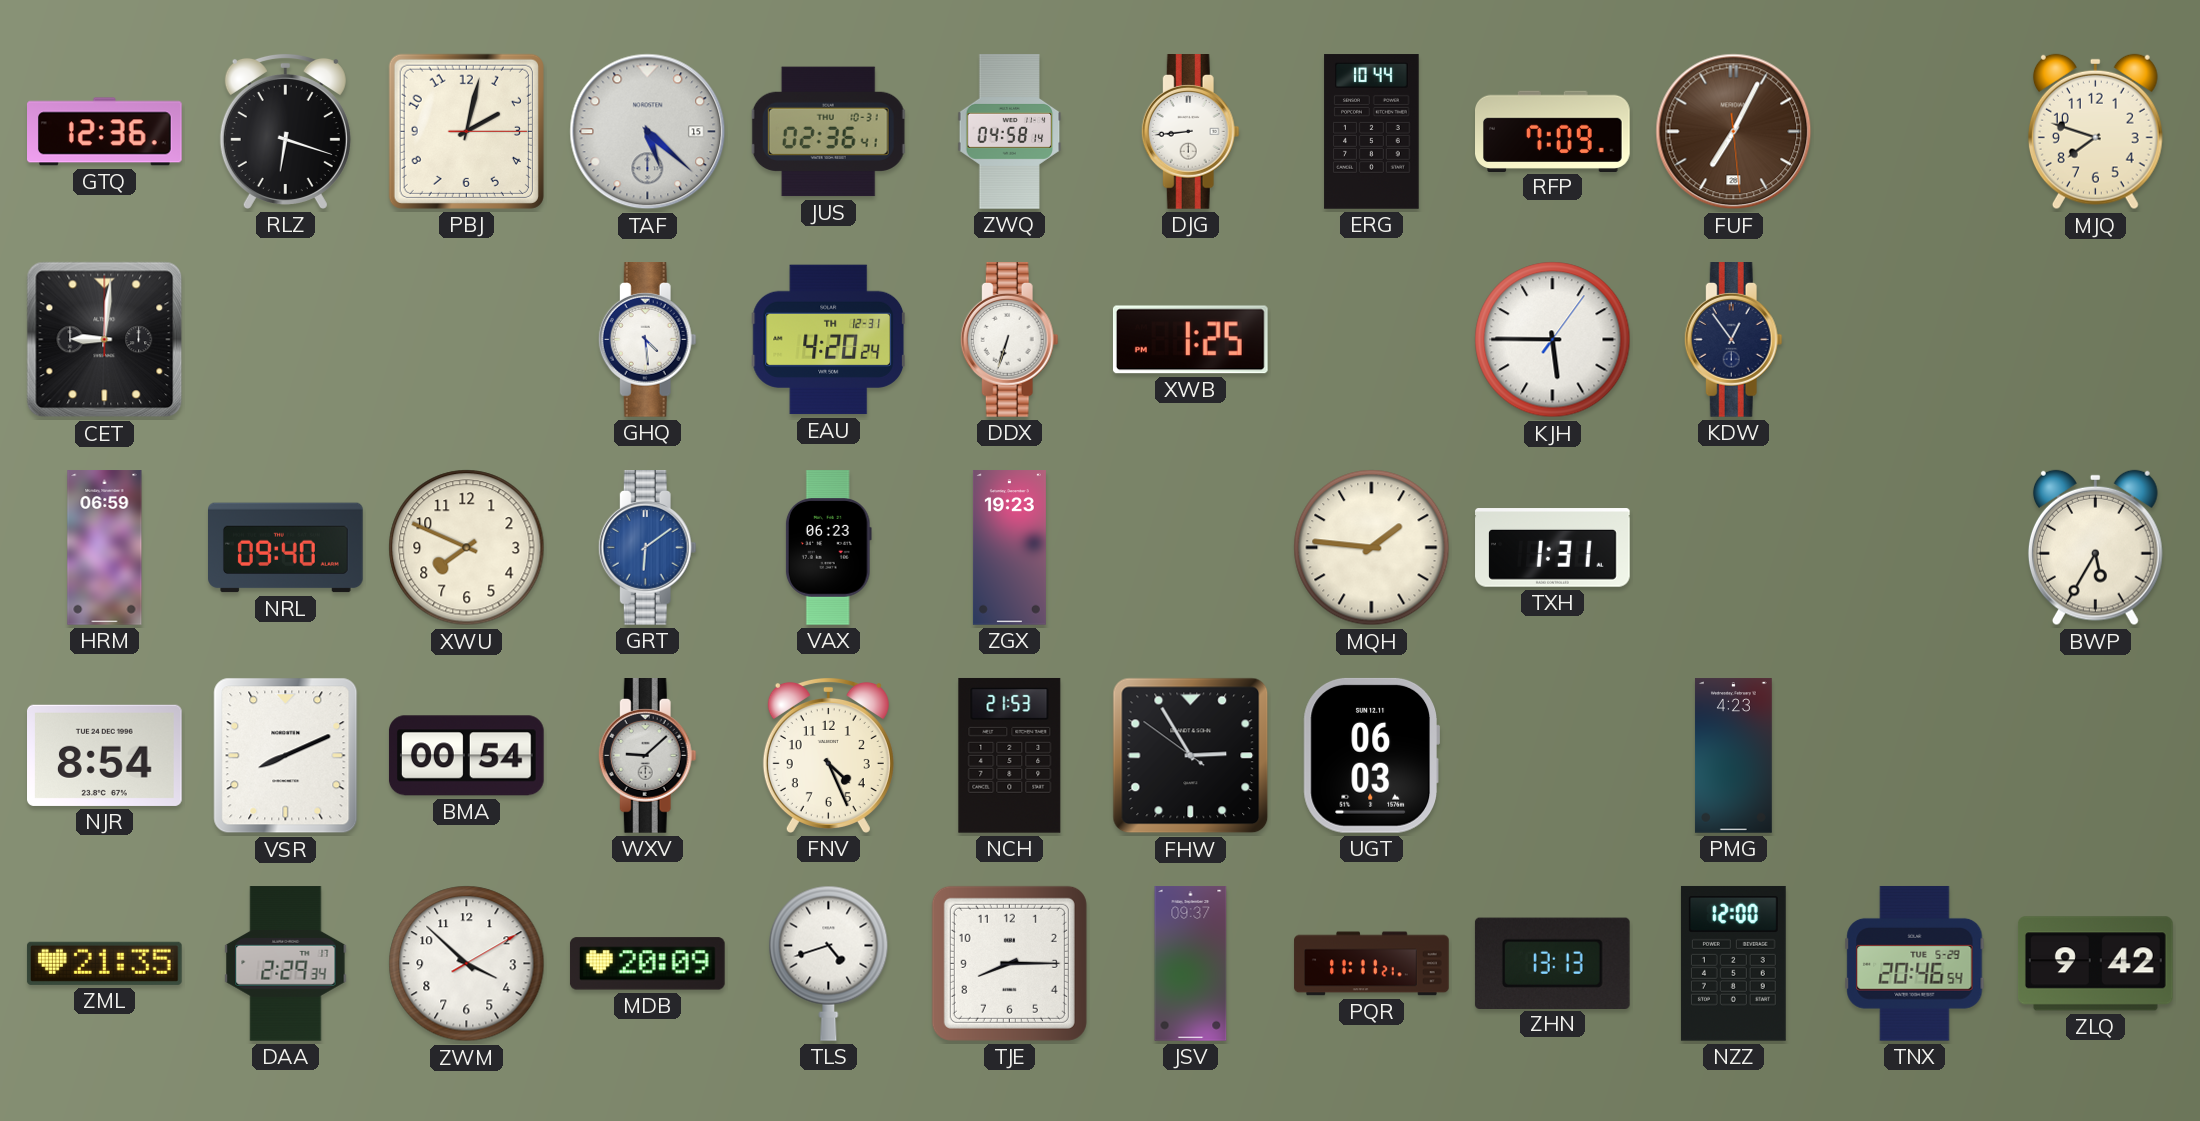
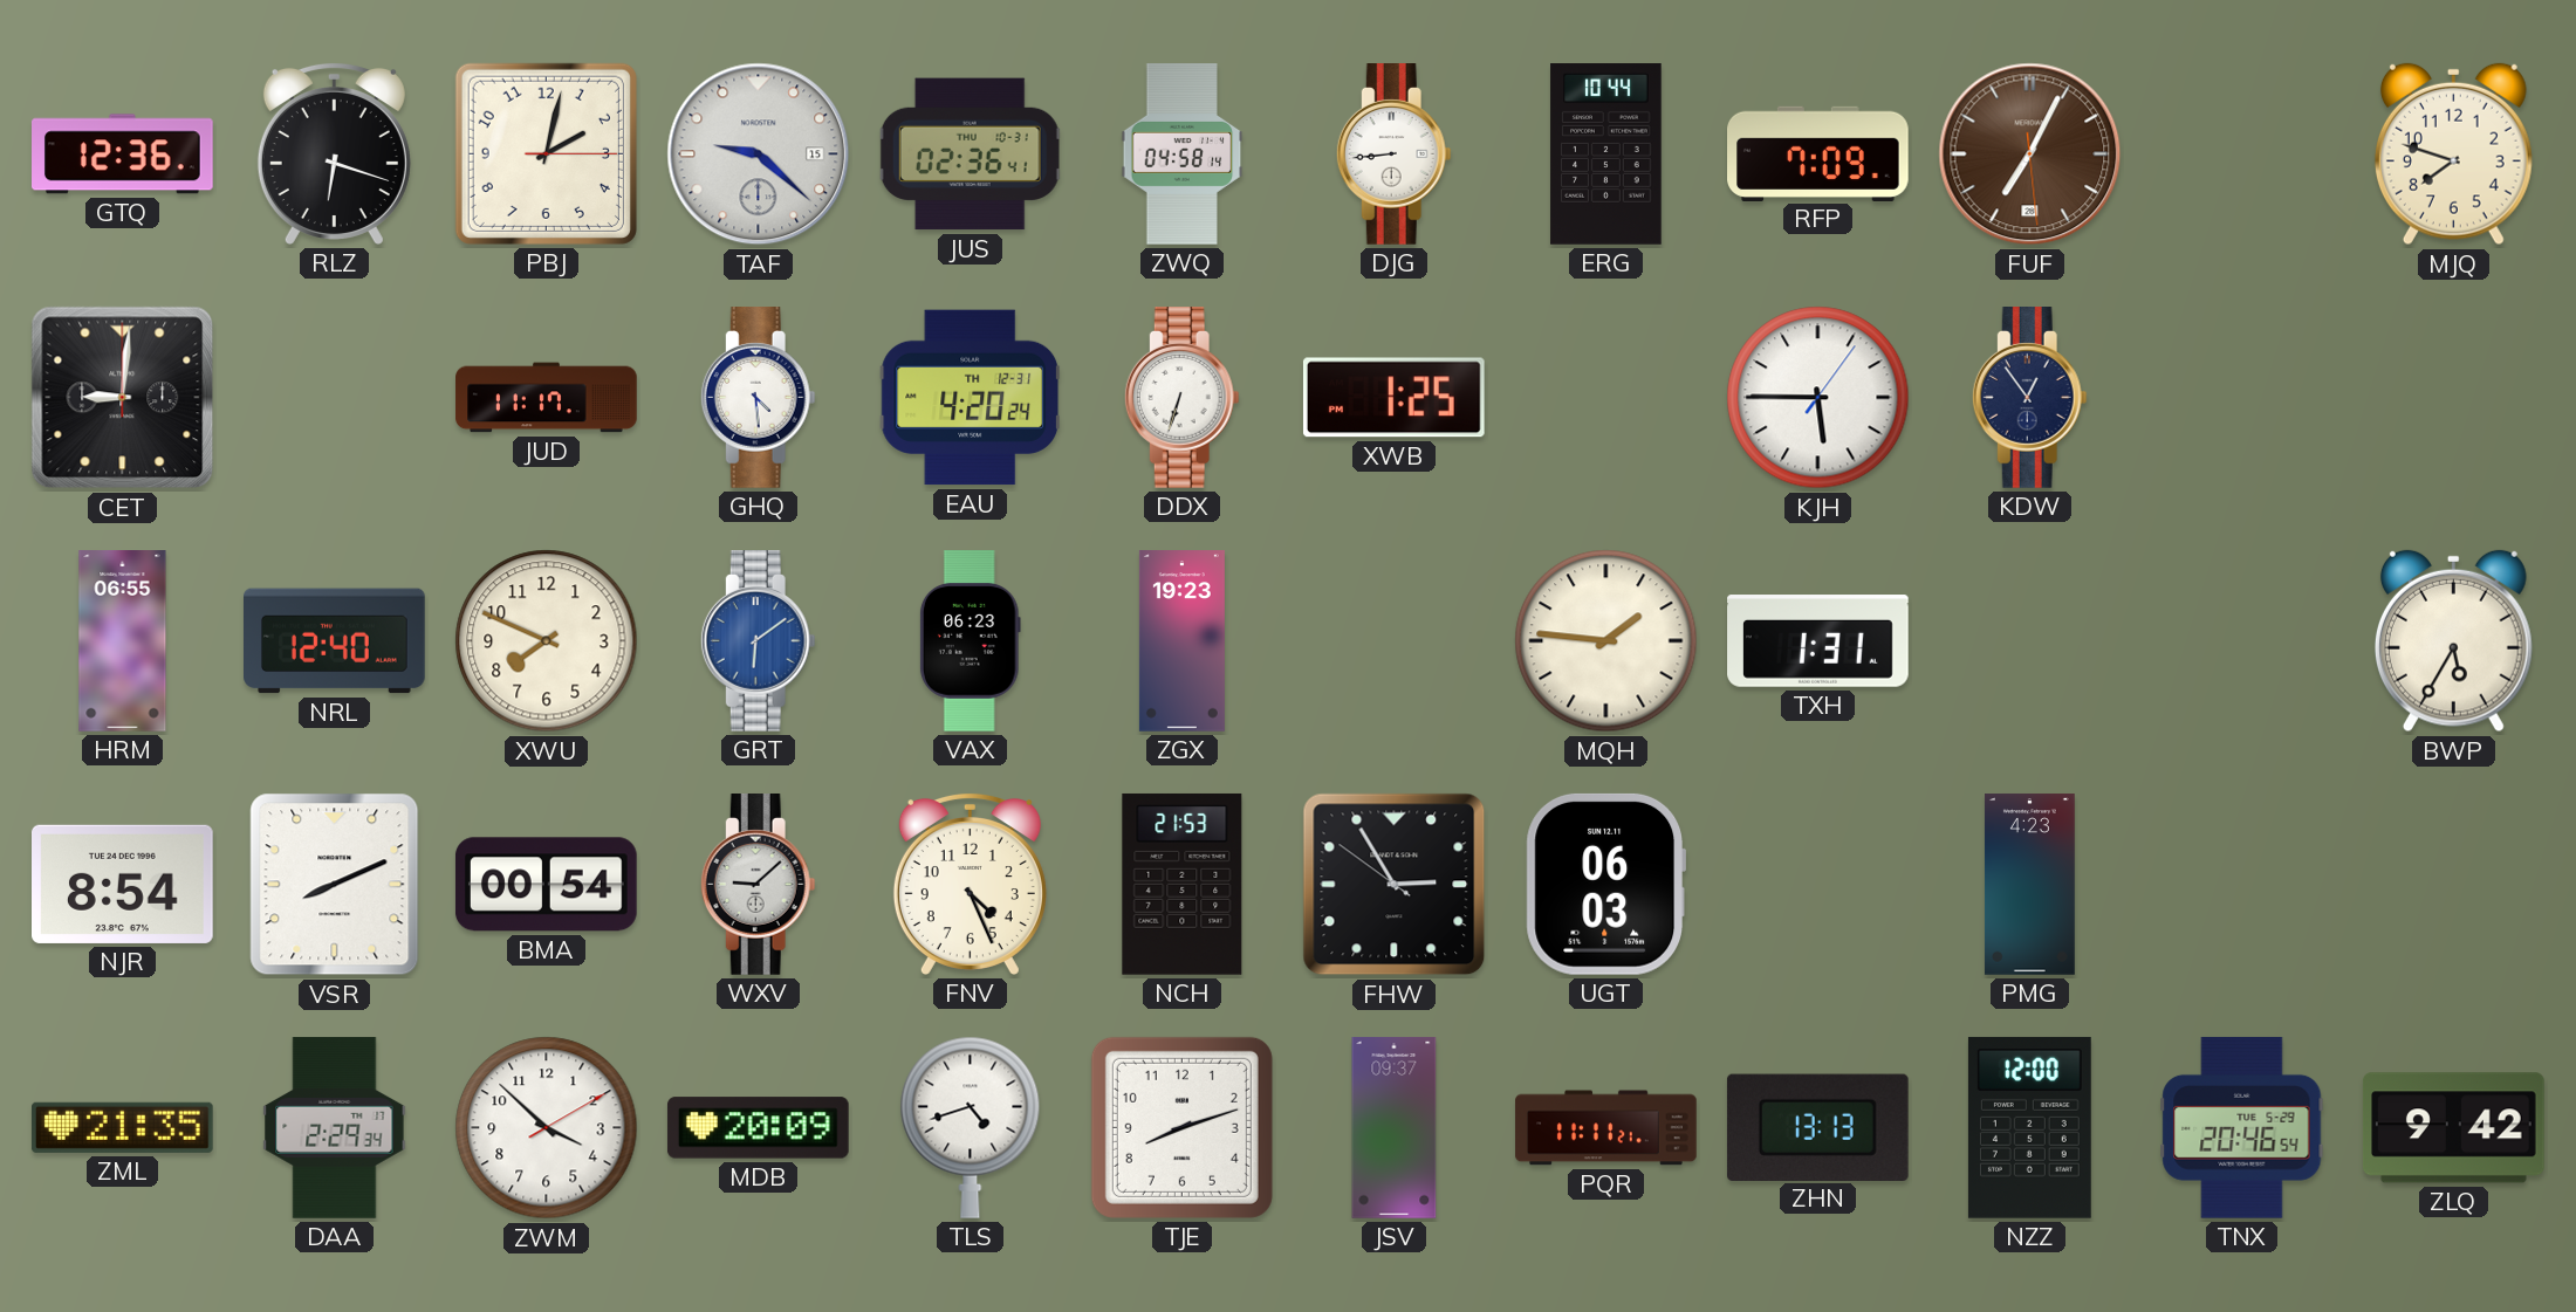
TAF: 5:22 -> 9:22
JUD: none -> 11:17
HRM: 06:59 -> 06:55
NRL: 09:40 -> 12:40
TJE: 8:15 -> 8:12
